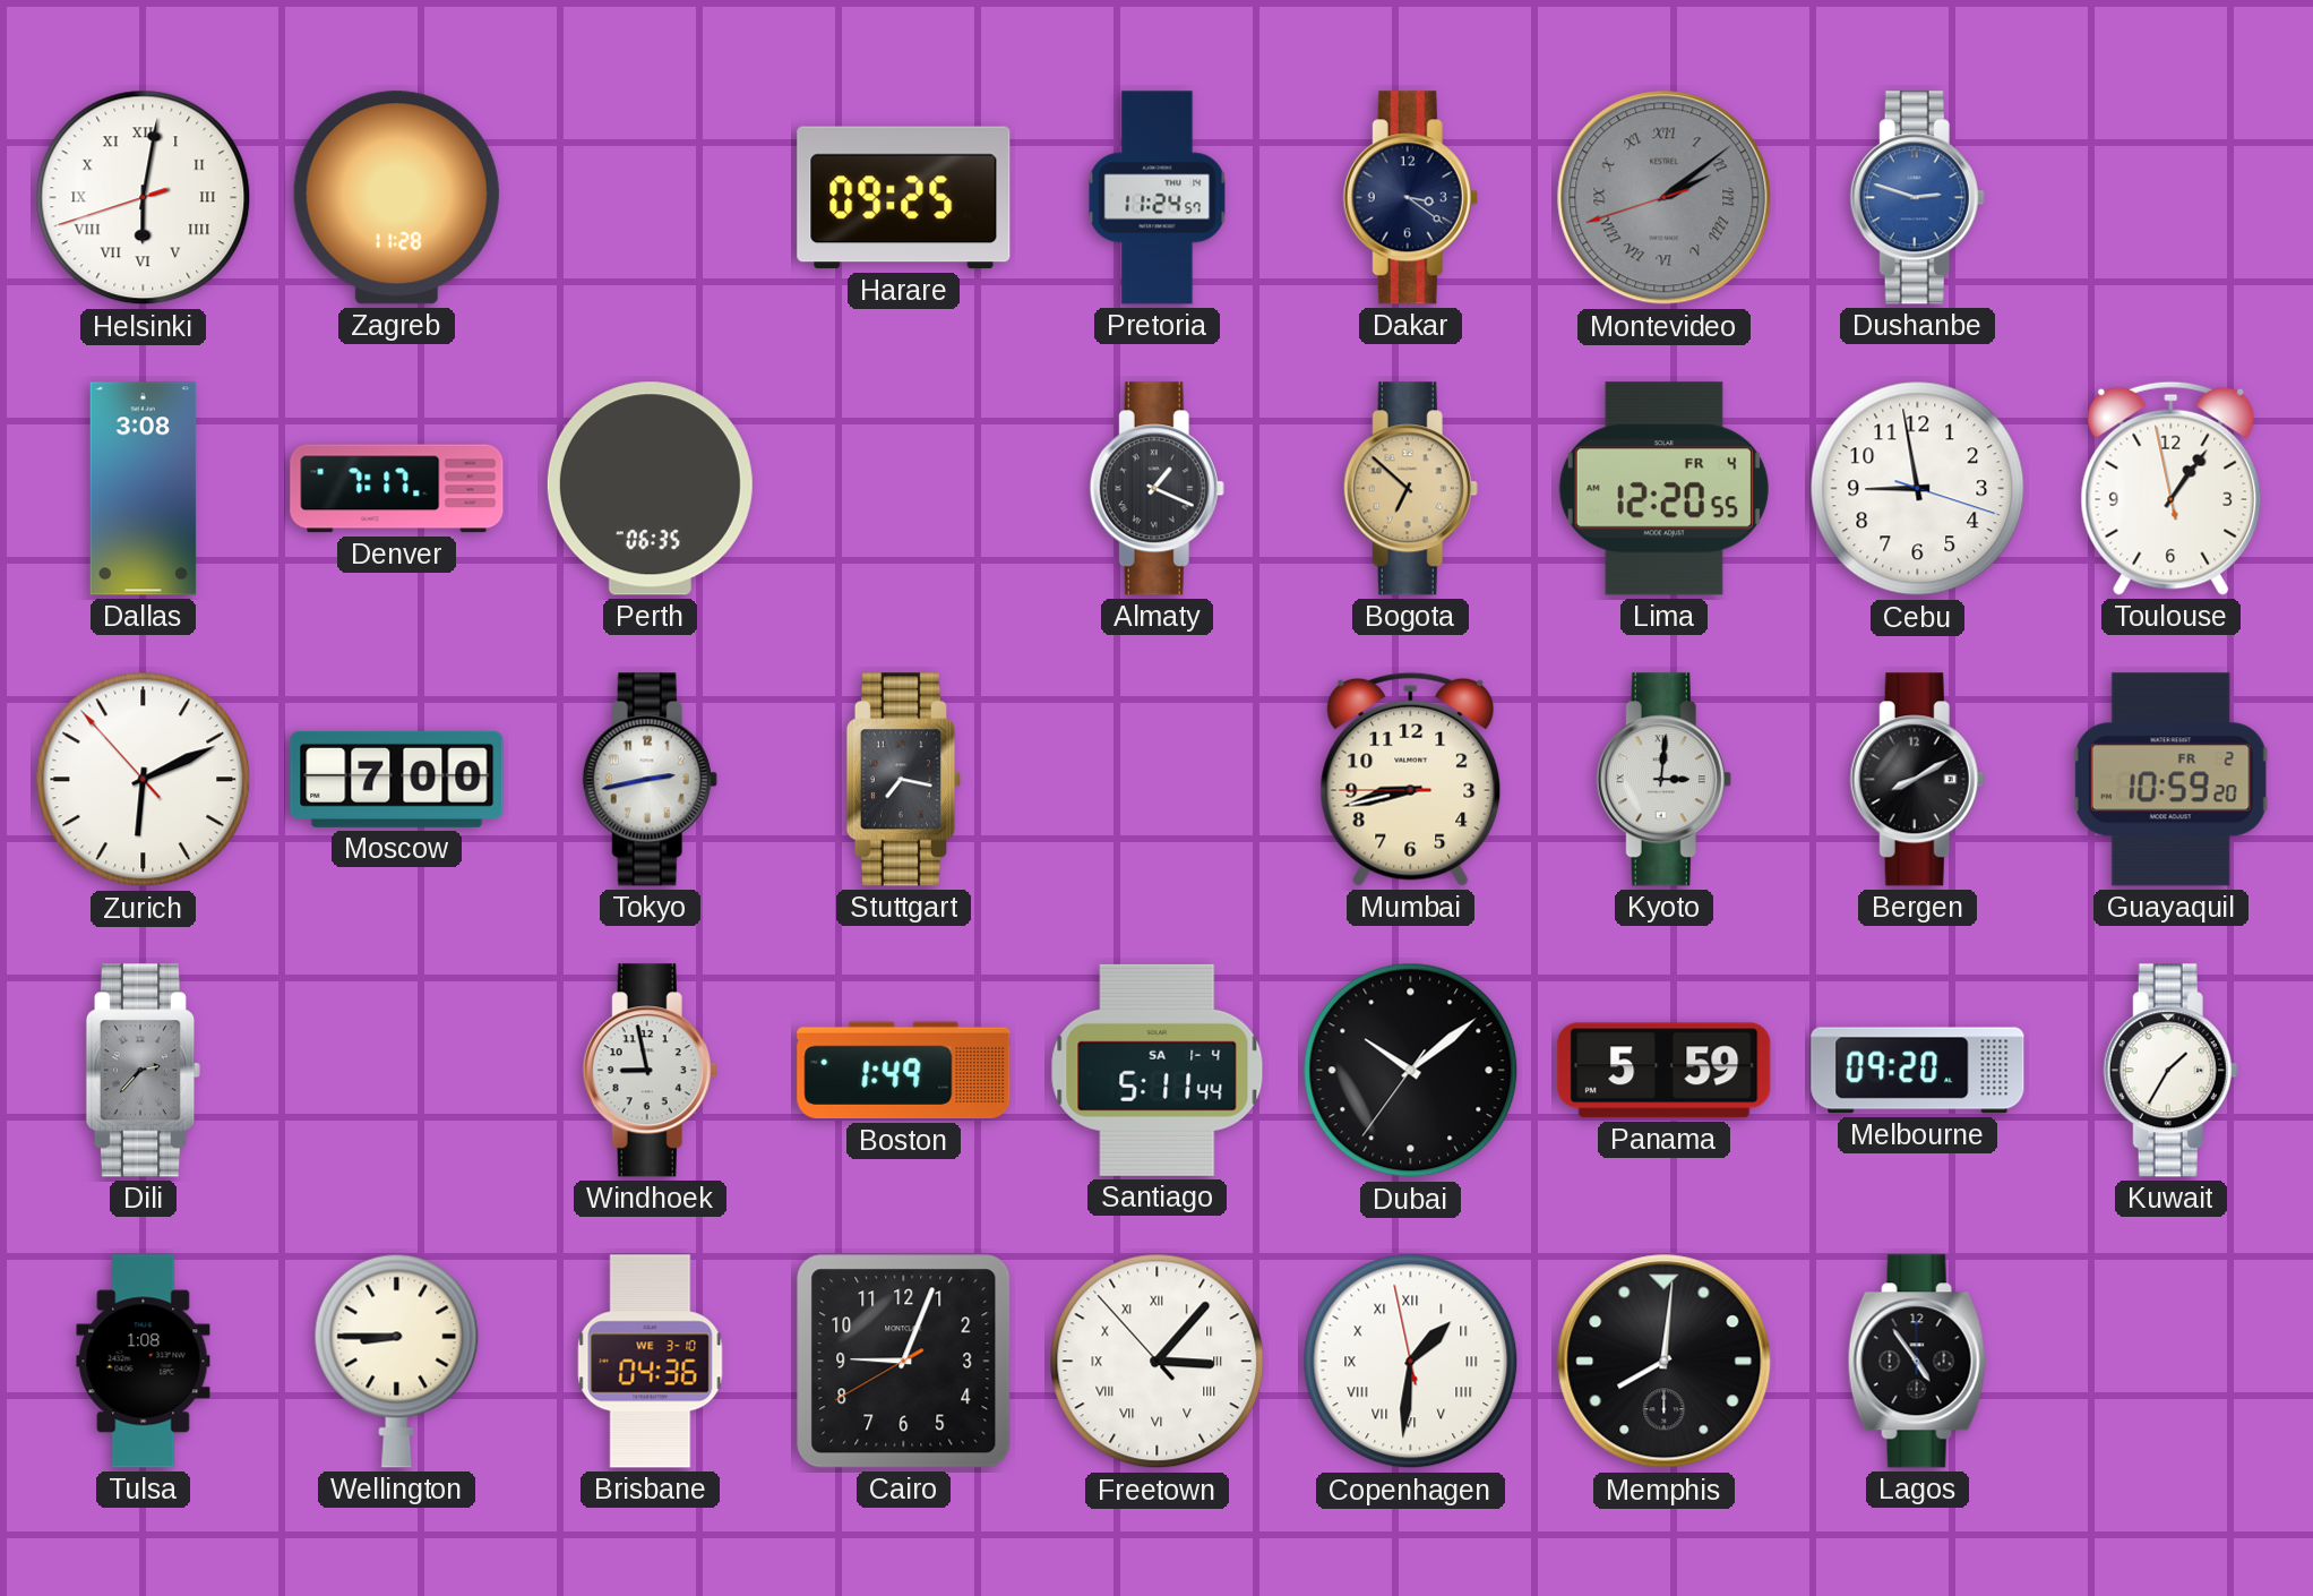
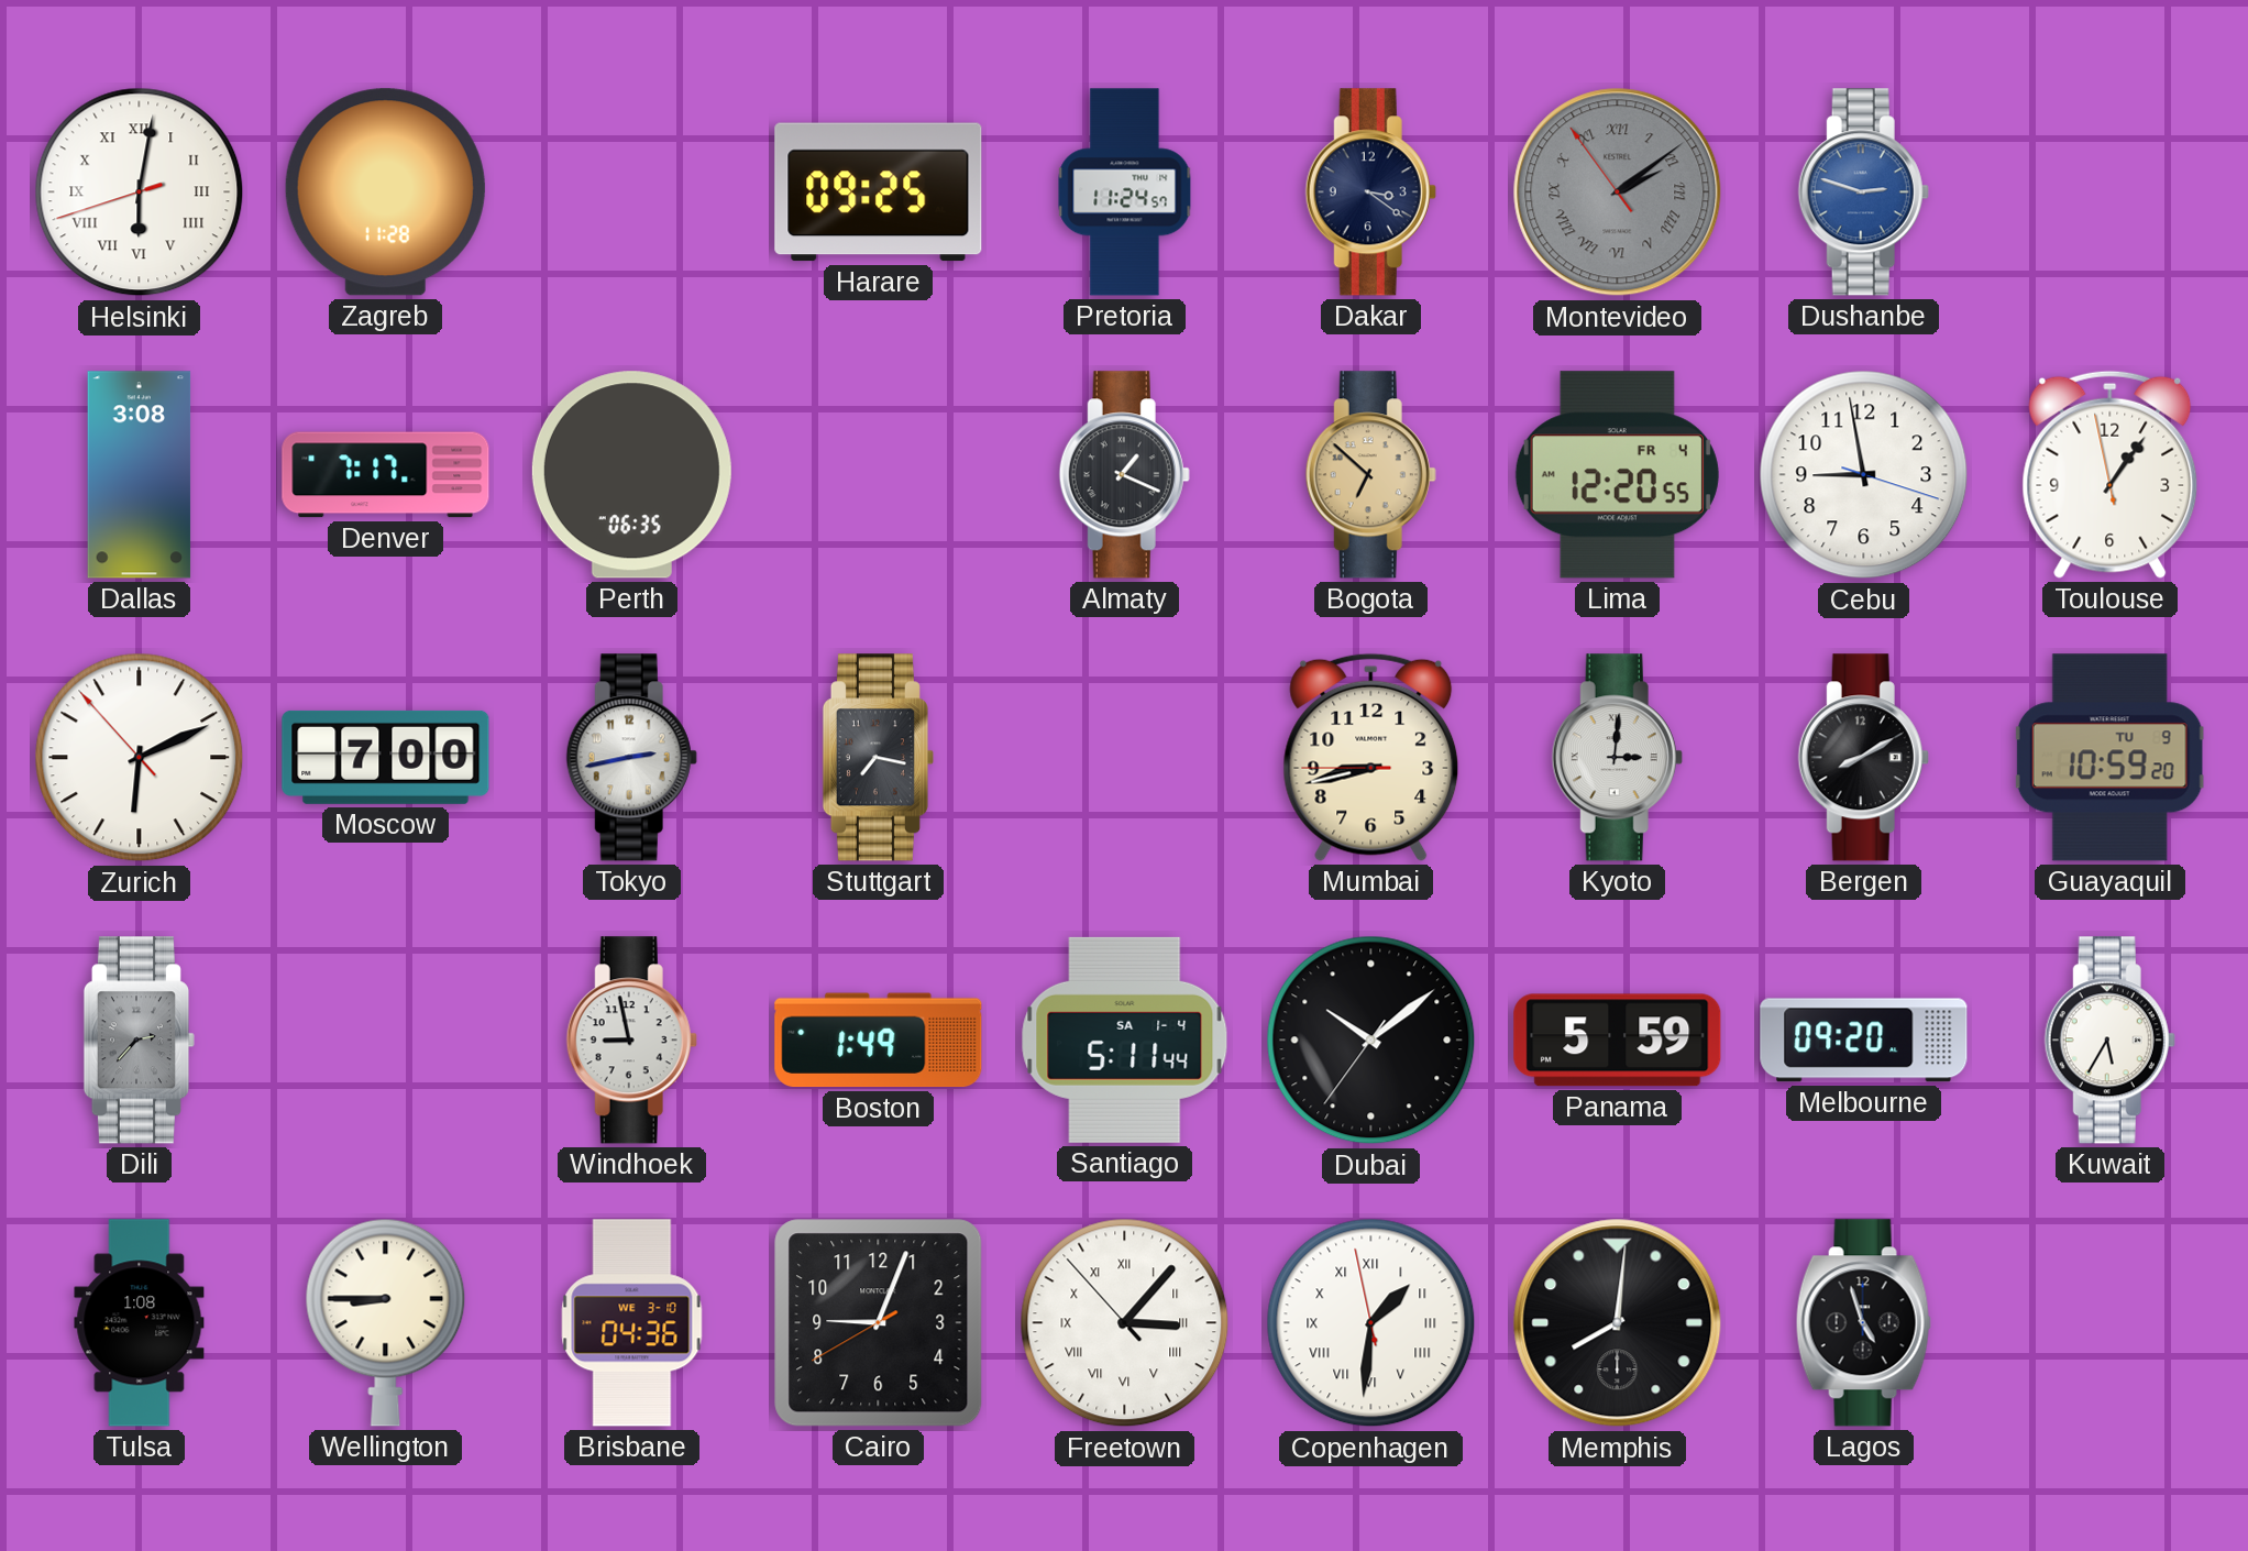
Montevideo: 2:08:42 -> 2:08:54
Guayaquil date: FR 2 -> TU 9
Kuwait: 1:35 -> 5:35
Lagos: 4:54 -> 4:57
